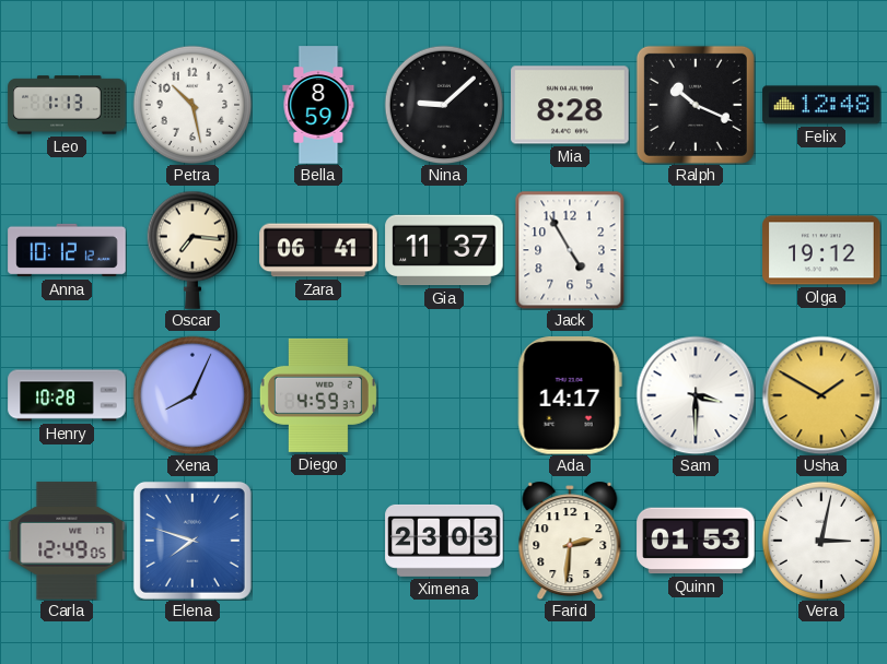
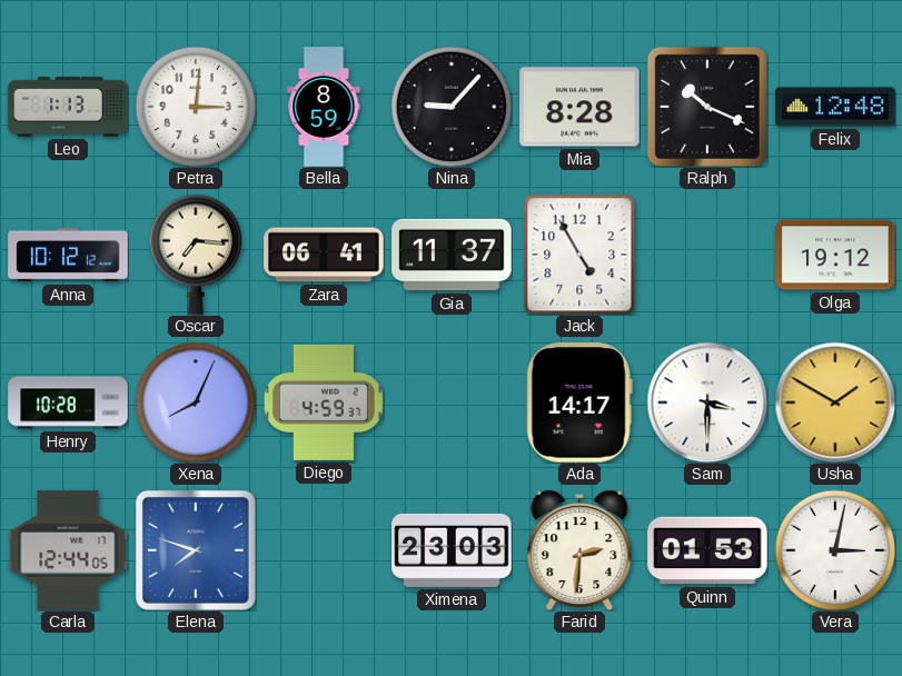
Petra: 10:28 -> 3:01
Nina: 9:08 -> 9:07
Carla: 12:49 -> 12:44
